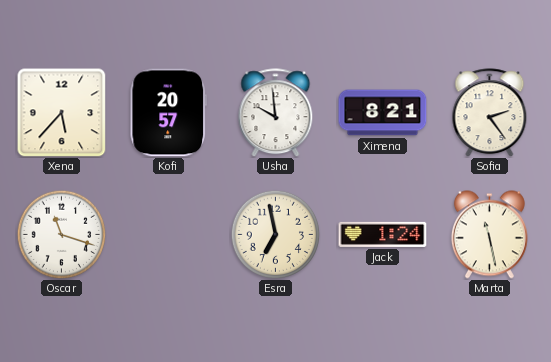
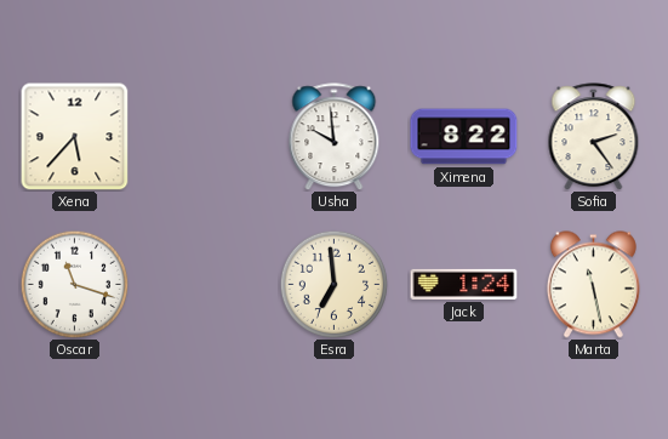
Kofi: 20:57 -> none
Ximena: 8:21 -> 8:22
Esra: 6:58 -> 6:59
